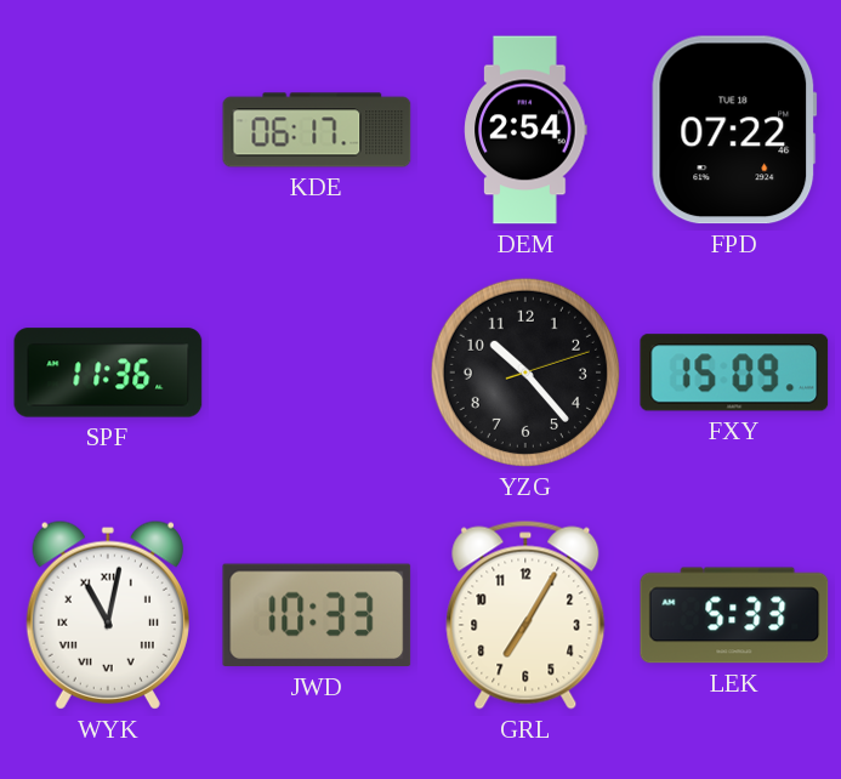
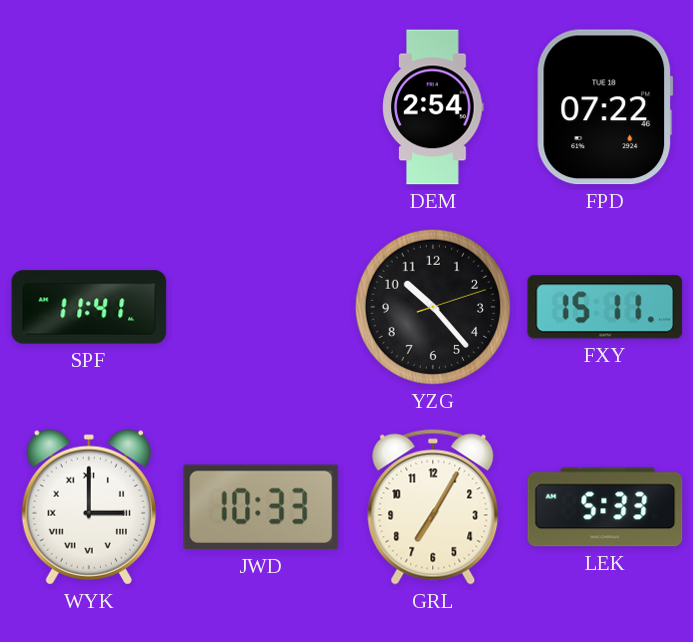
KDE: 06:17 -> none
SPF: 11:36 -> 11:41
FXY: 15:09 -> 15:11
WYK: 11:02 -> 3:00
